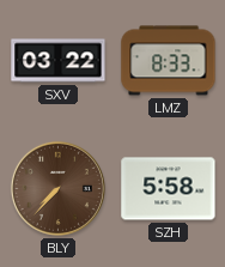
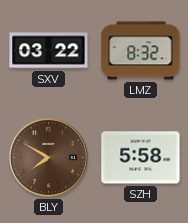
LMZ: 8:33 -> 8:32
BLY: 7:37 -> 7:50
